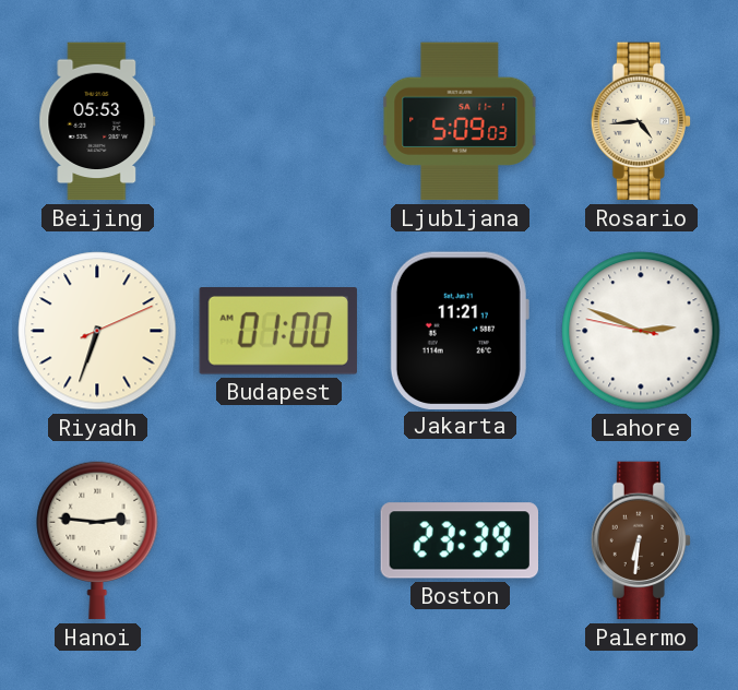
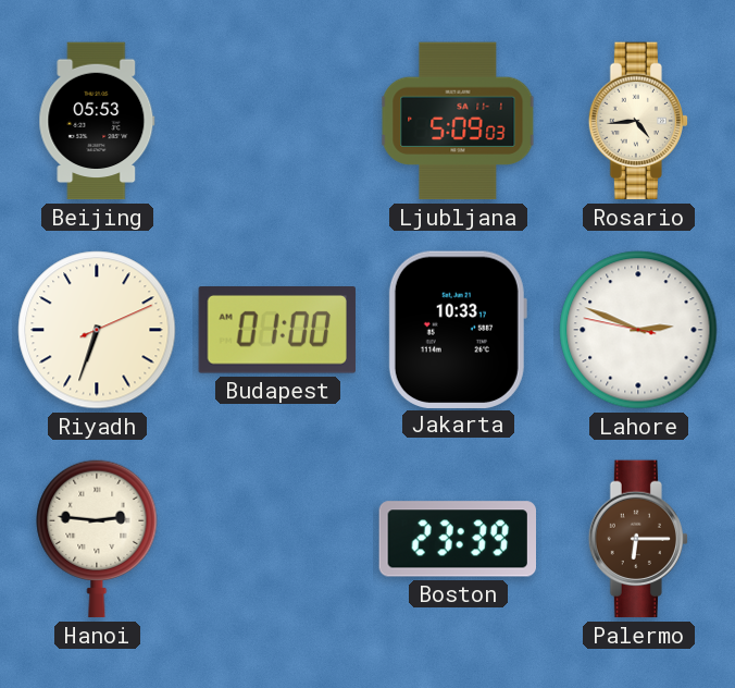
Jakarta: 11:21 -> 10:33
Palermo: 6:31 -> 6:15
